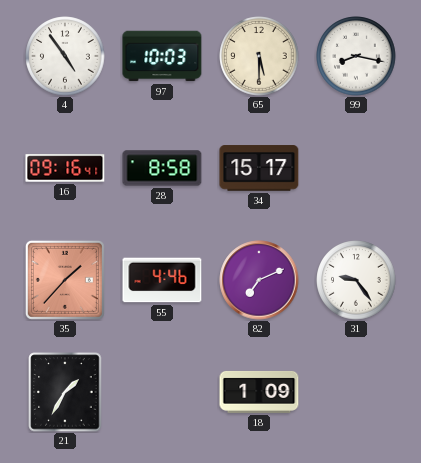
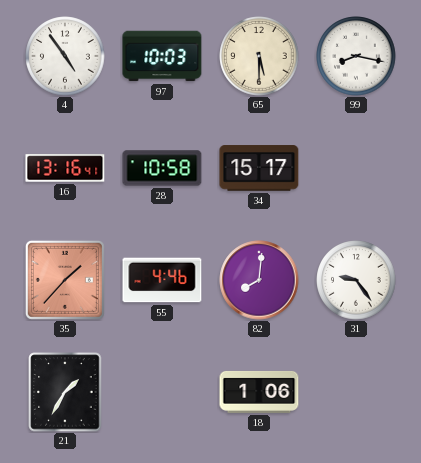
16: 09:16 -> 13:16
28: 8:58 -> 10:58
82: 7:11 -> 8:01
18: 1:09 -> 1:06
